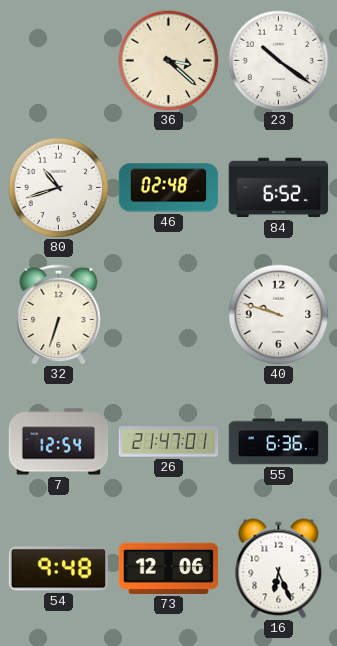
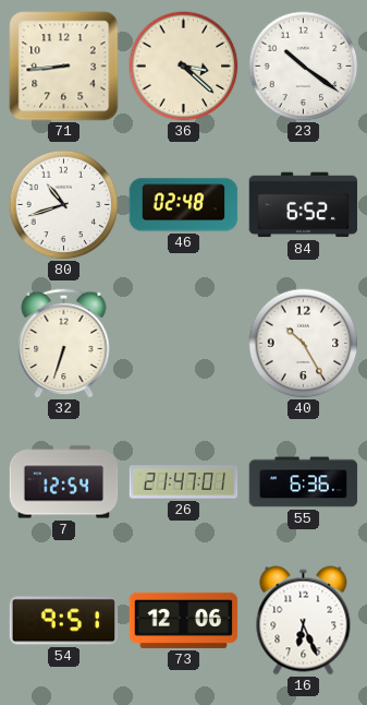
71: none -> 8:44
40: 9:48 -> 10:25
54: 9:48 -> 9:51
